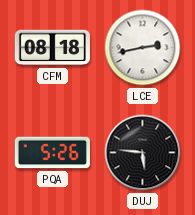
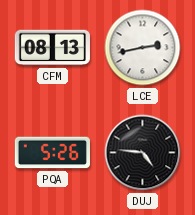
CFM: 08:18 -> 08:13
DUJ: 5:46 -> 4:46
